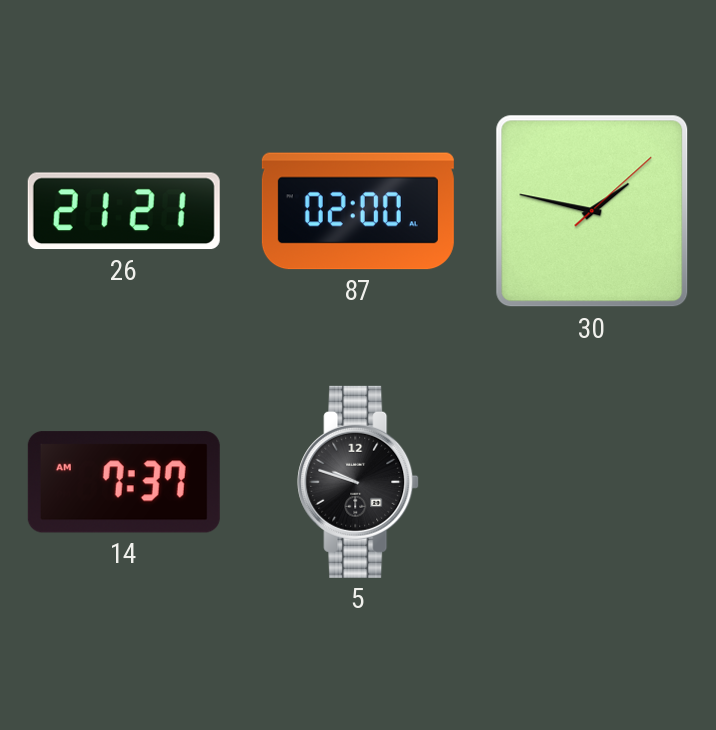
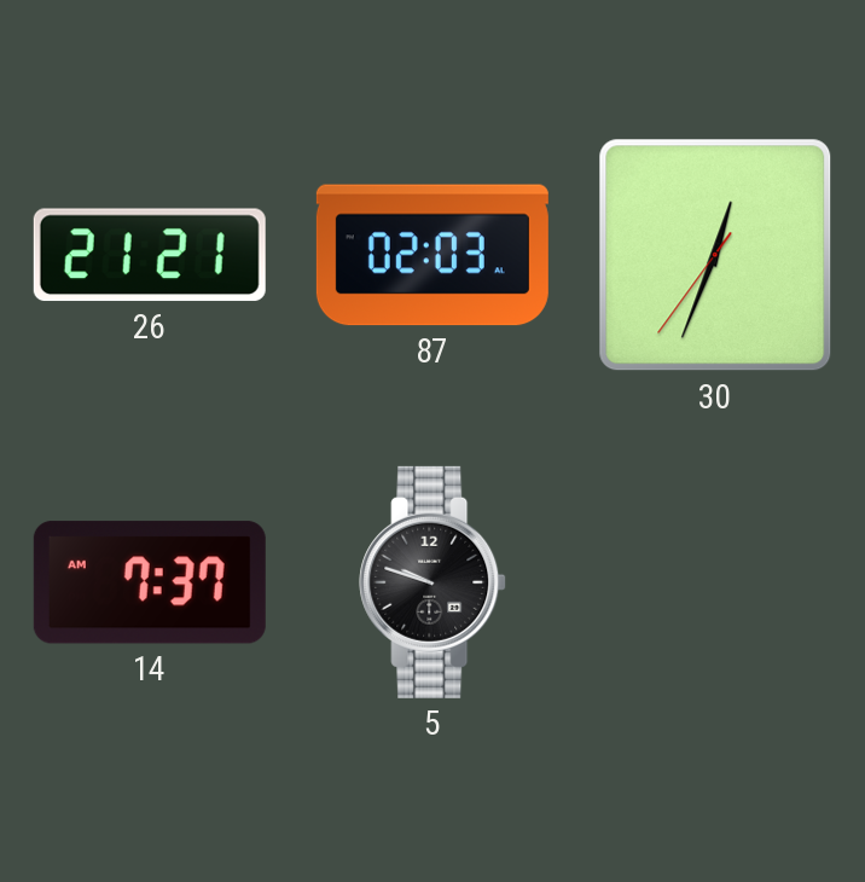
87: 02:00 -> 02:03
30: 1:47 -> 12:33
